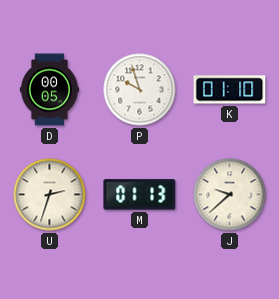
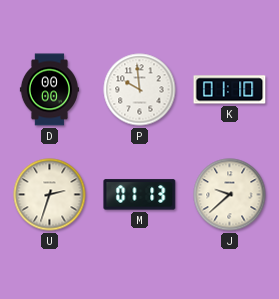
D: 00:05 -> 00:00
P: 9:57 -> 9:59
